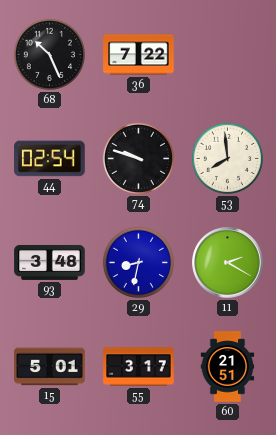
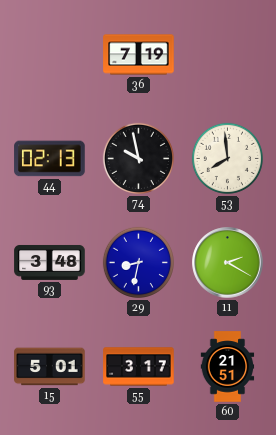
68: 10:26 -> none
36: 7:22 -> 7:19
44: 02:54 -> 02:13
74: 9:48 -> 9:58
